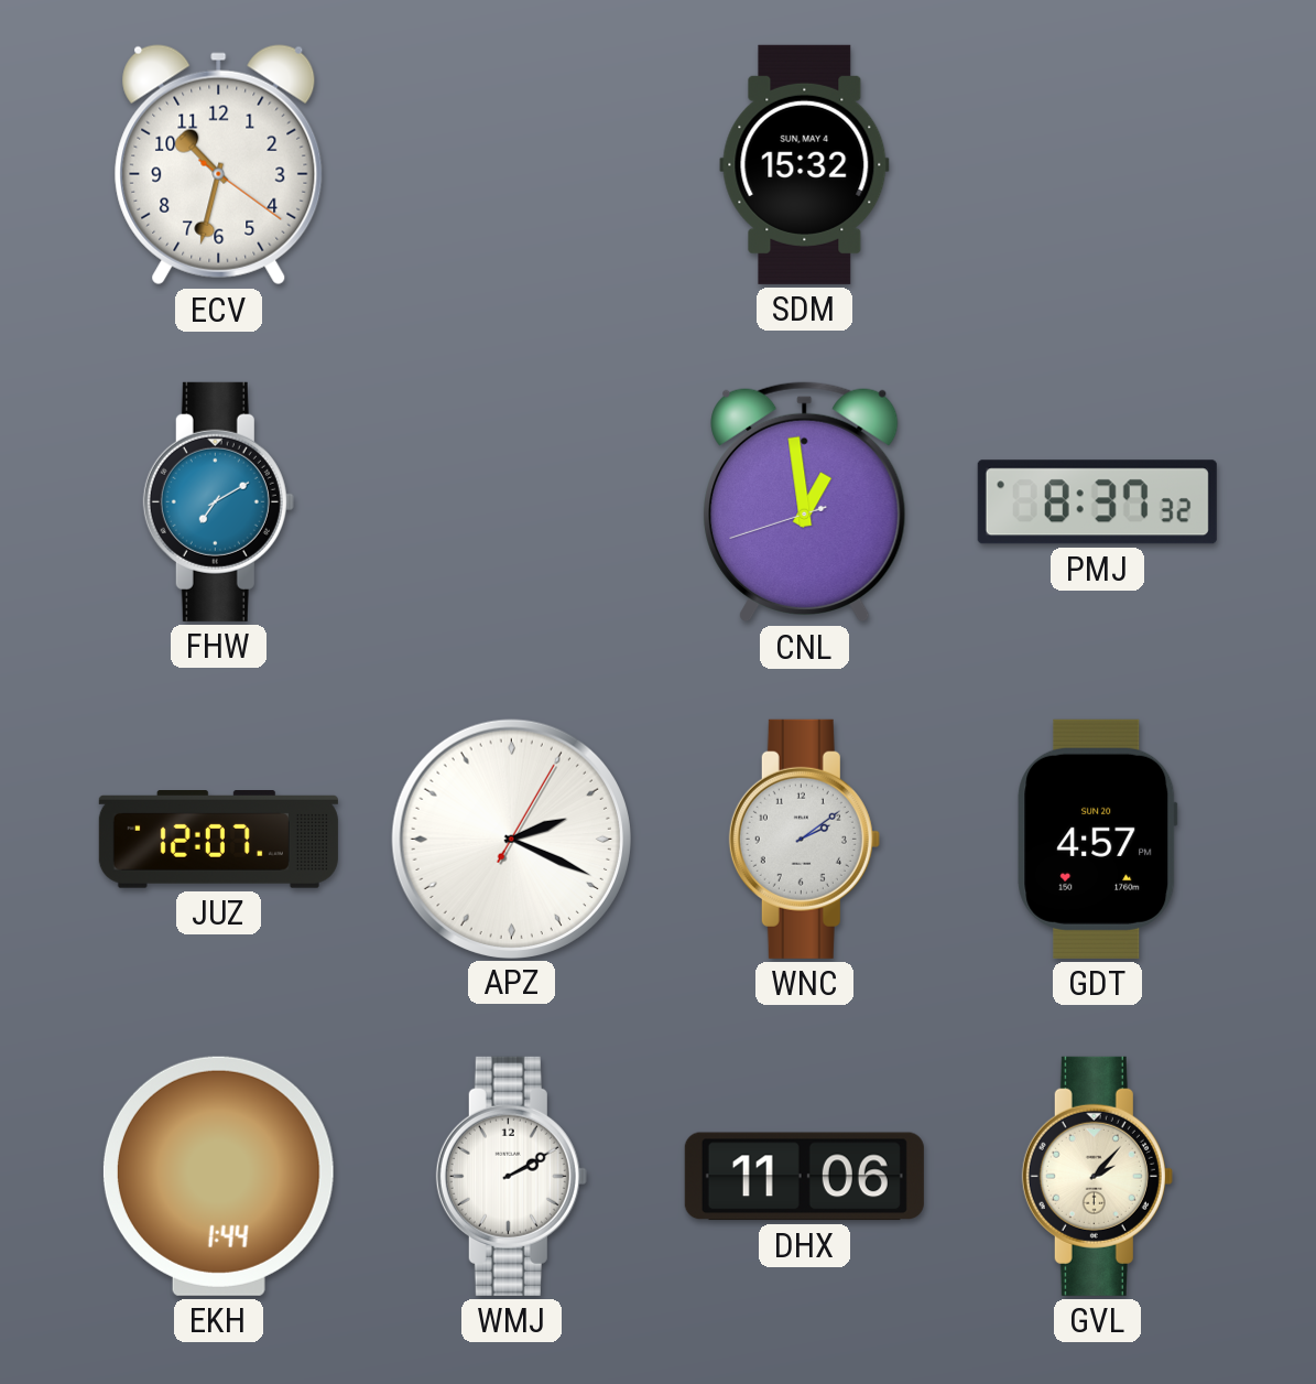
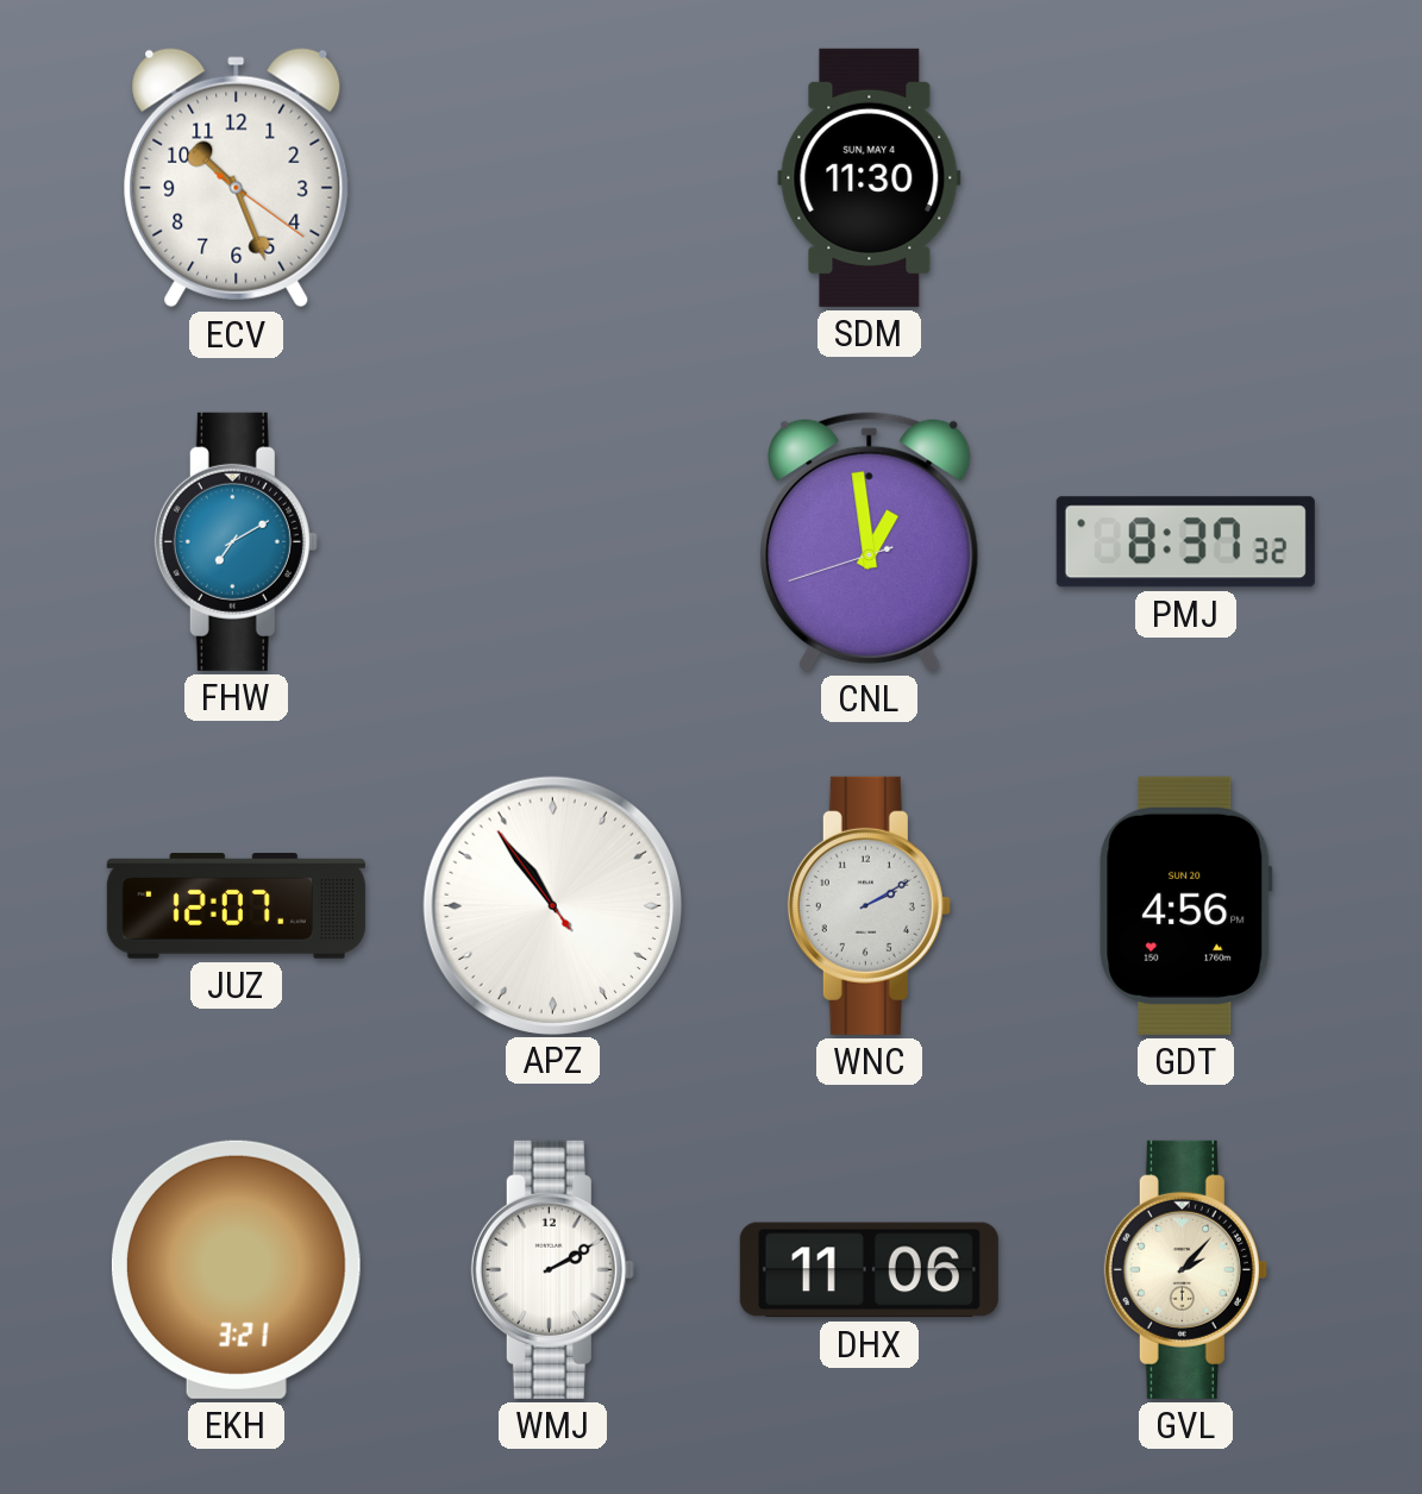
ECV: 10:32 -> 10:26
SDM: 15:32 -> 11:30
APZ: 2:19 -> 10:53
WNC: 2:09 -> 2:10
GDT: 4:57 -> 4:56
EKH: 1:44 -> 3:21
